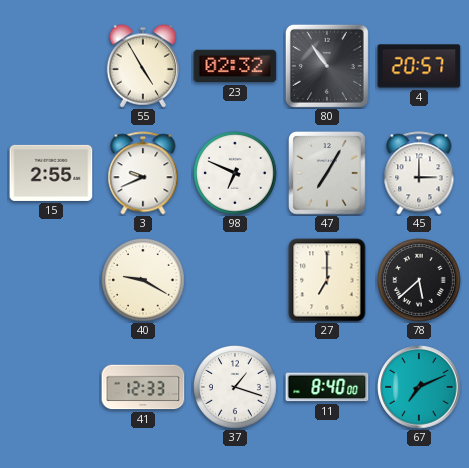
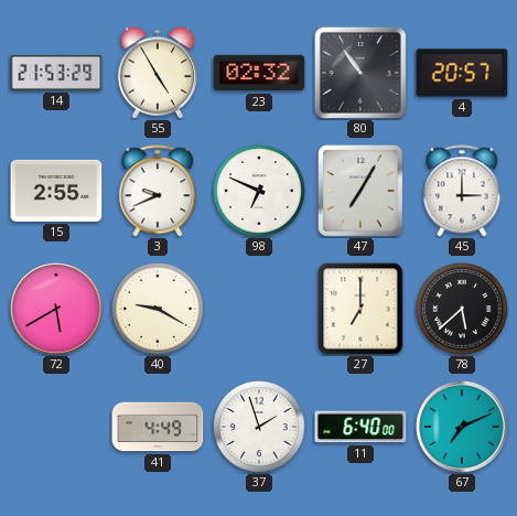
14: none -> 21:53
72: none -> 5:40
41: 12:33 -> 4:49
37: 1:18 -> 1:57
11: 8:40 -> 6:40
